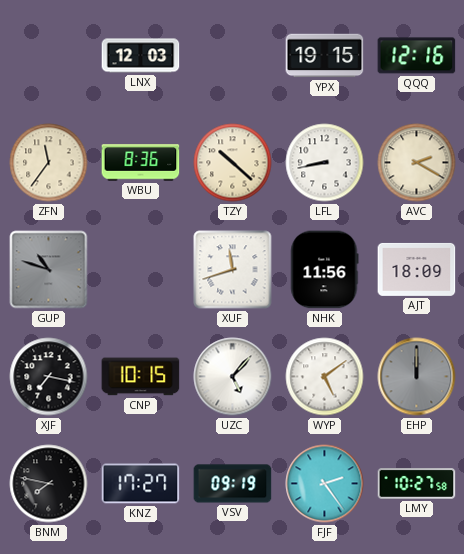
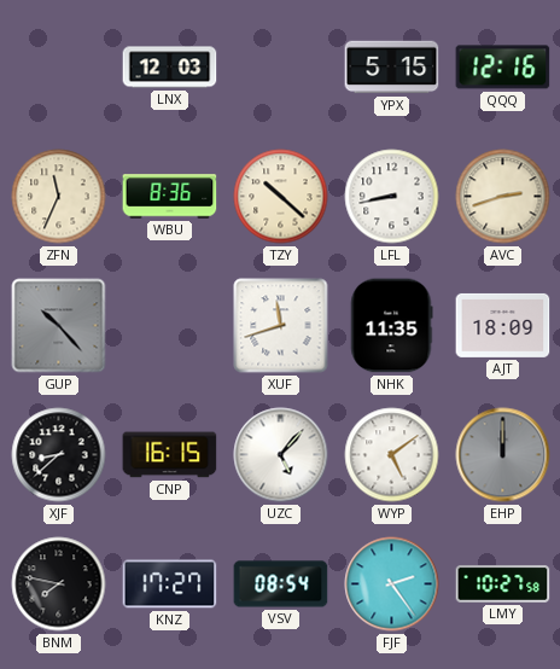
YPX: 19:15 -> 5:15
ZFN: 11:36 -> 11:34
AVC: 2:20 -> 2:42
GUP: 10:48 -> 10:23
NHK: 11:56 -> 11:35
XJF: 7:17 -> 8:38
CNP: 10:15 -> 16:15
VSV: 09:19 -> 08:54
